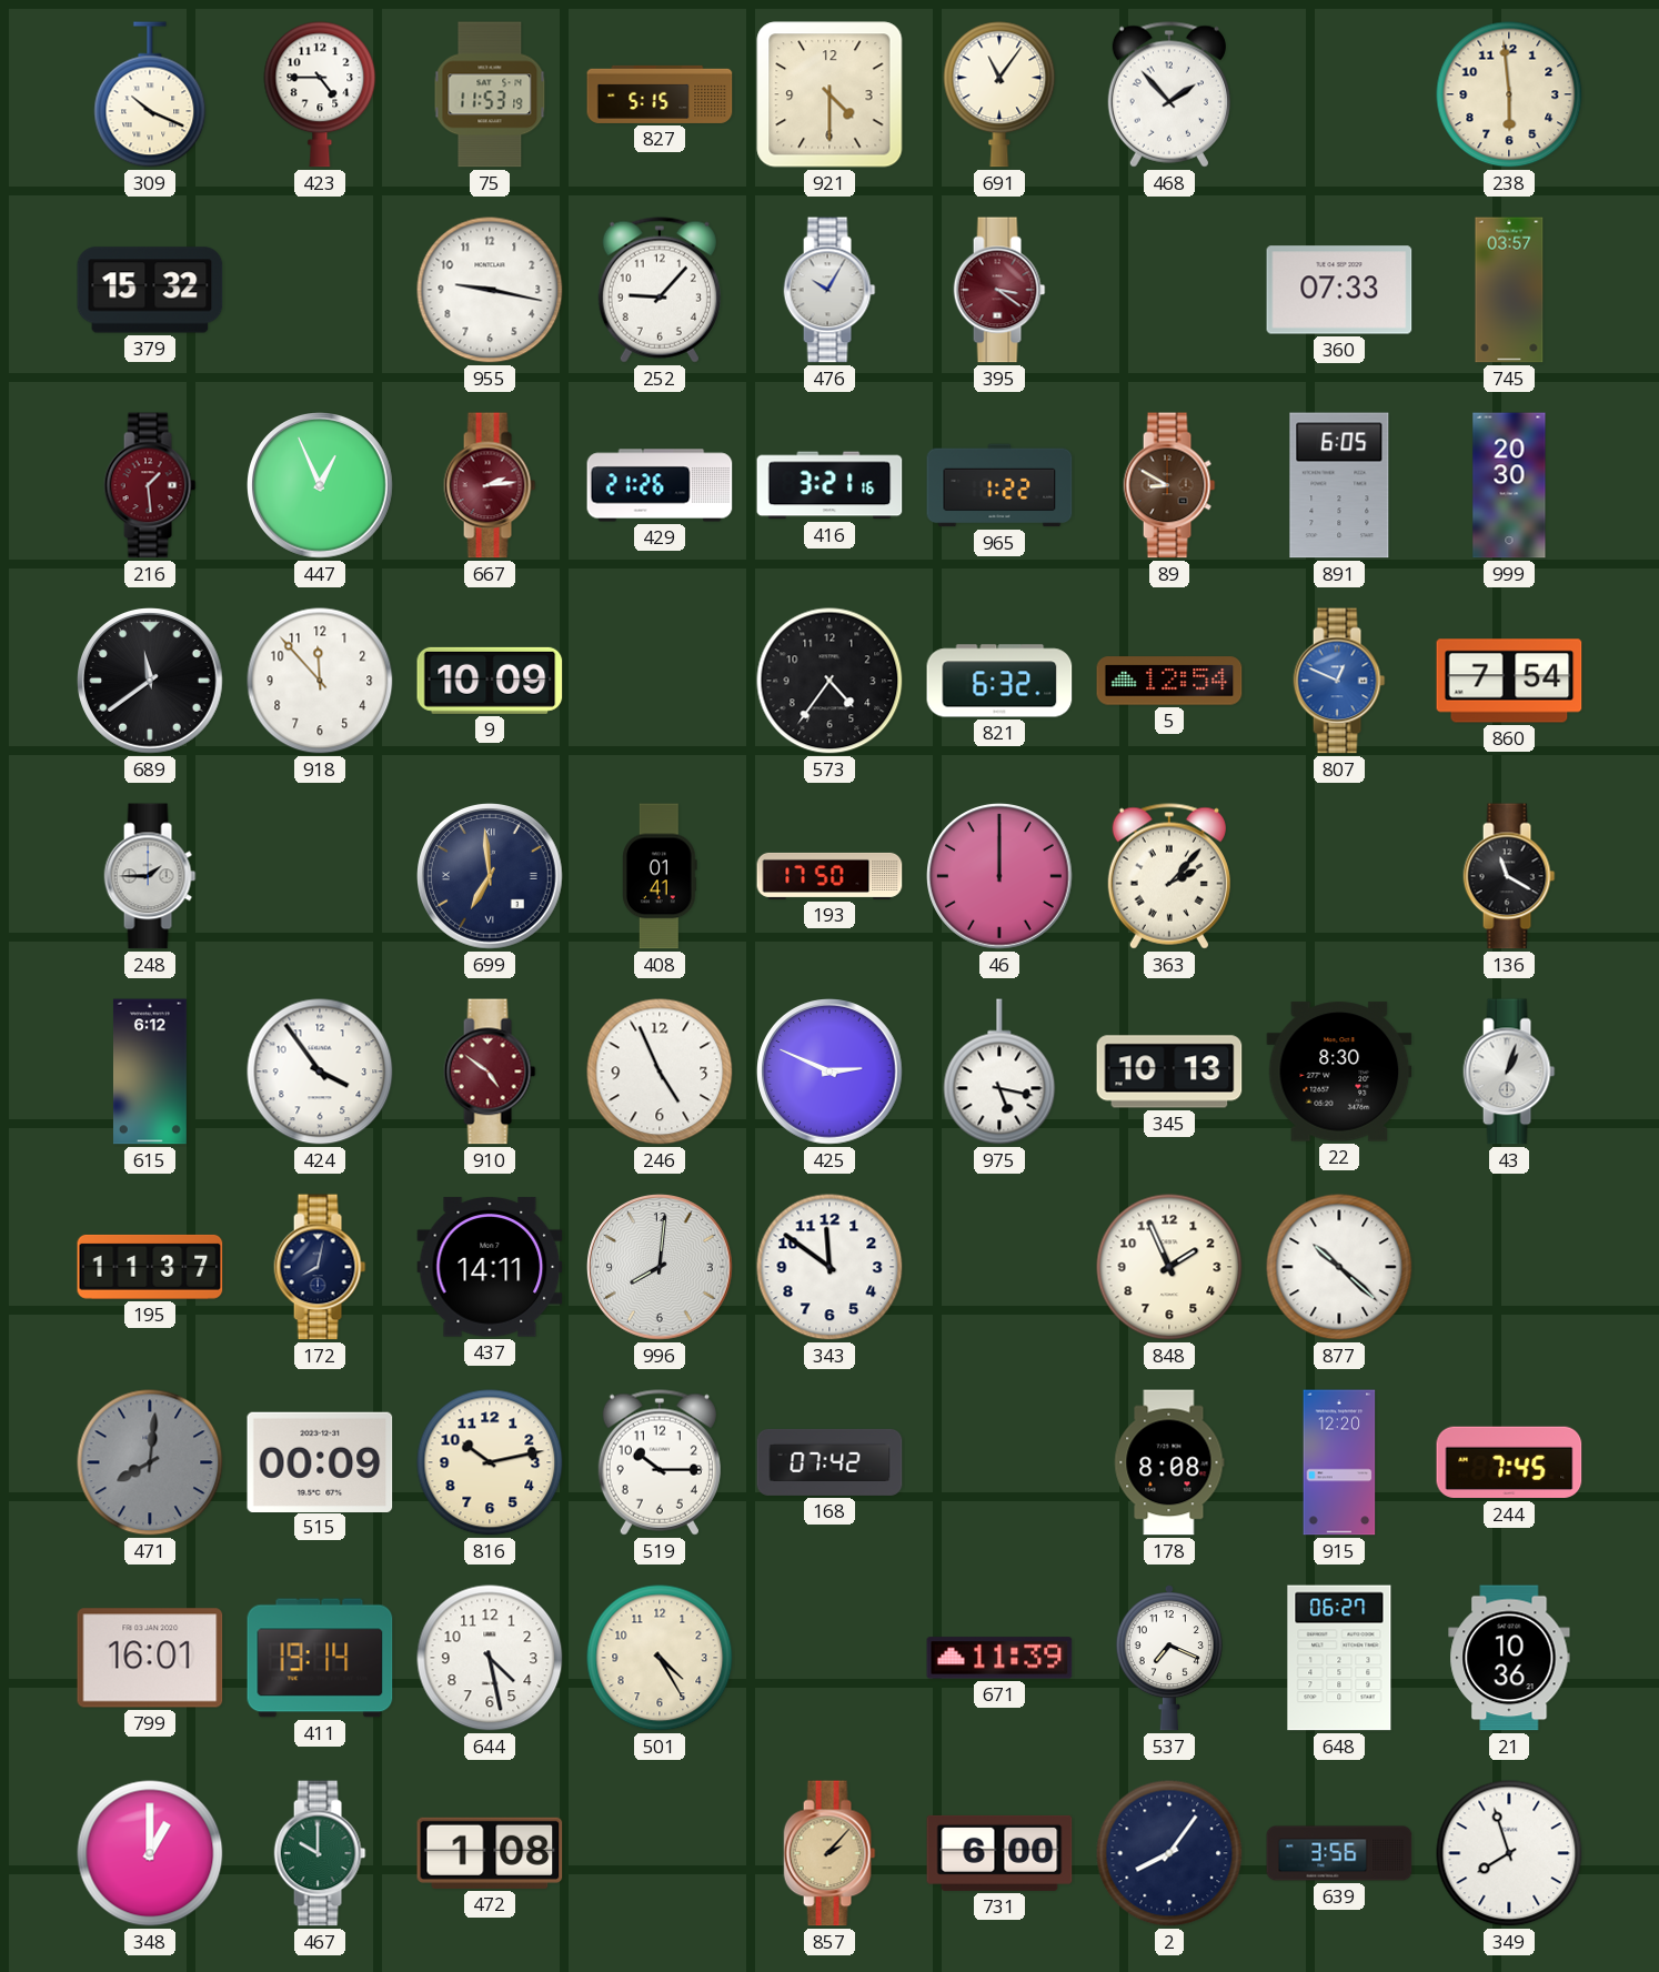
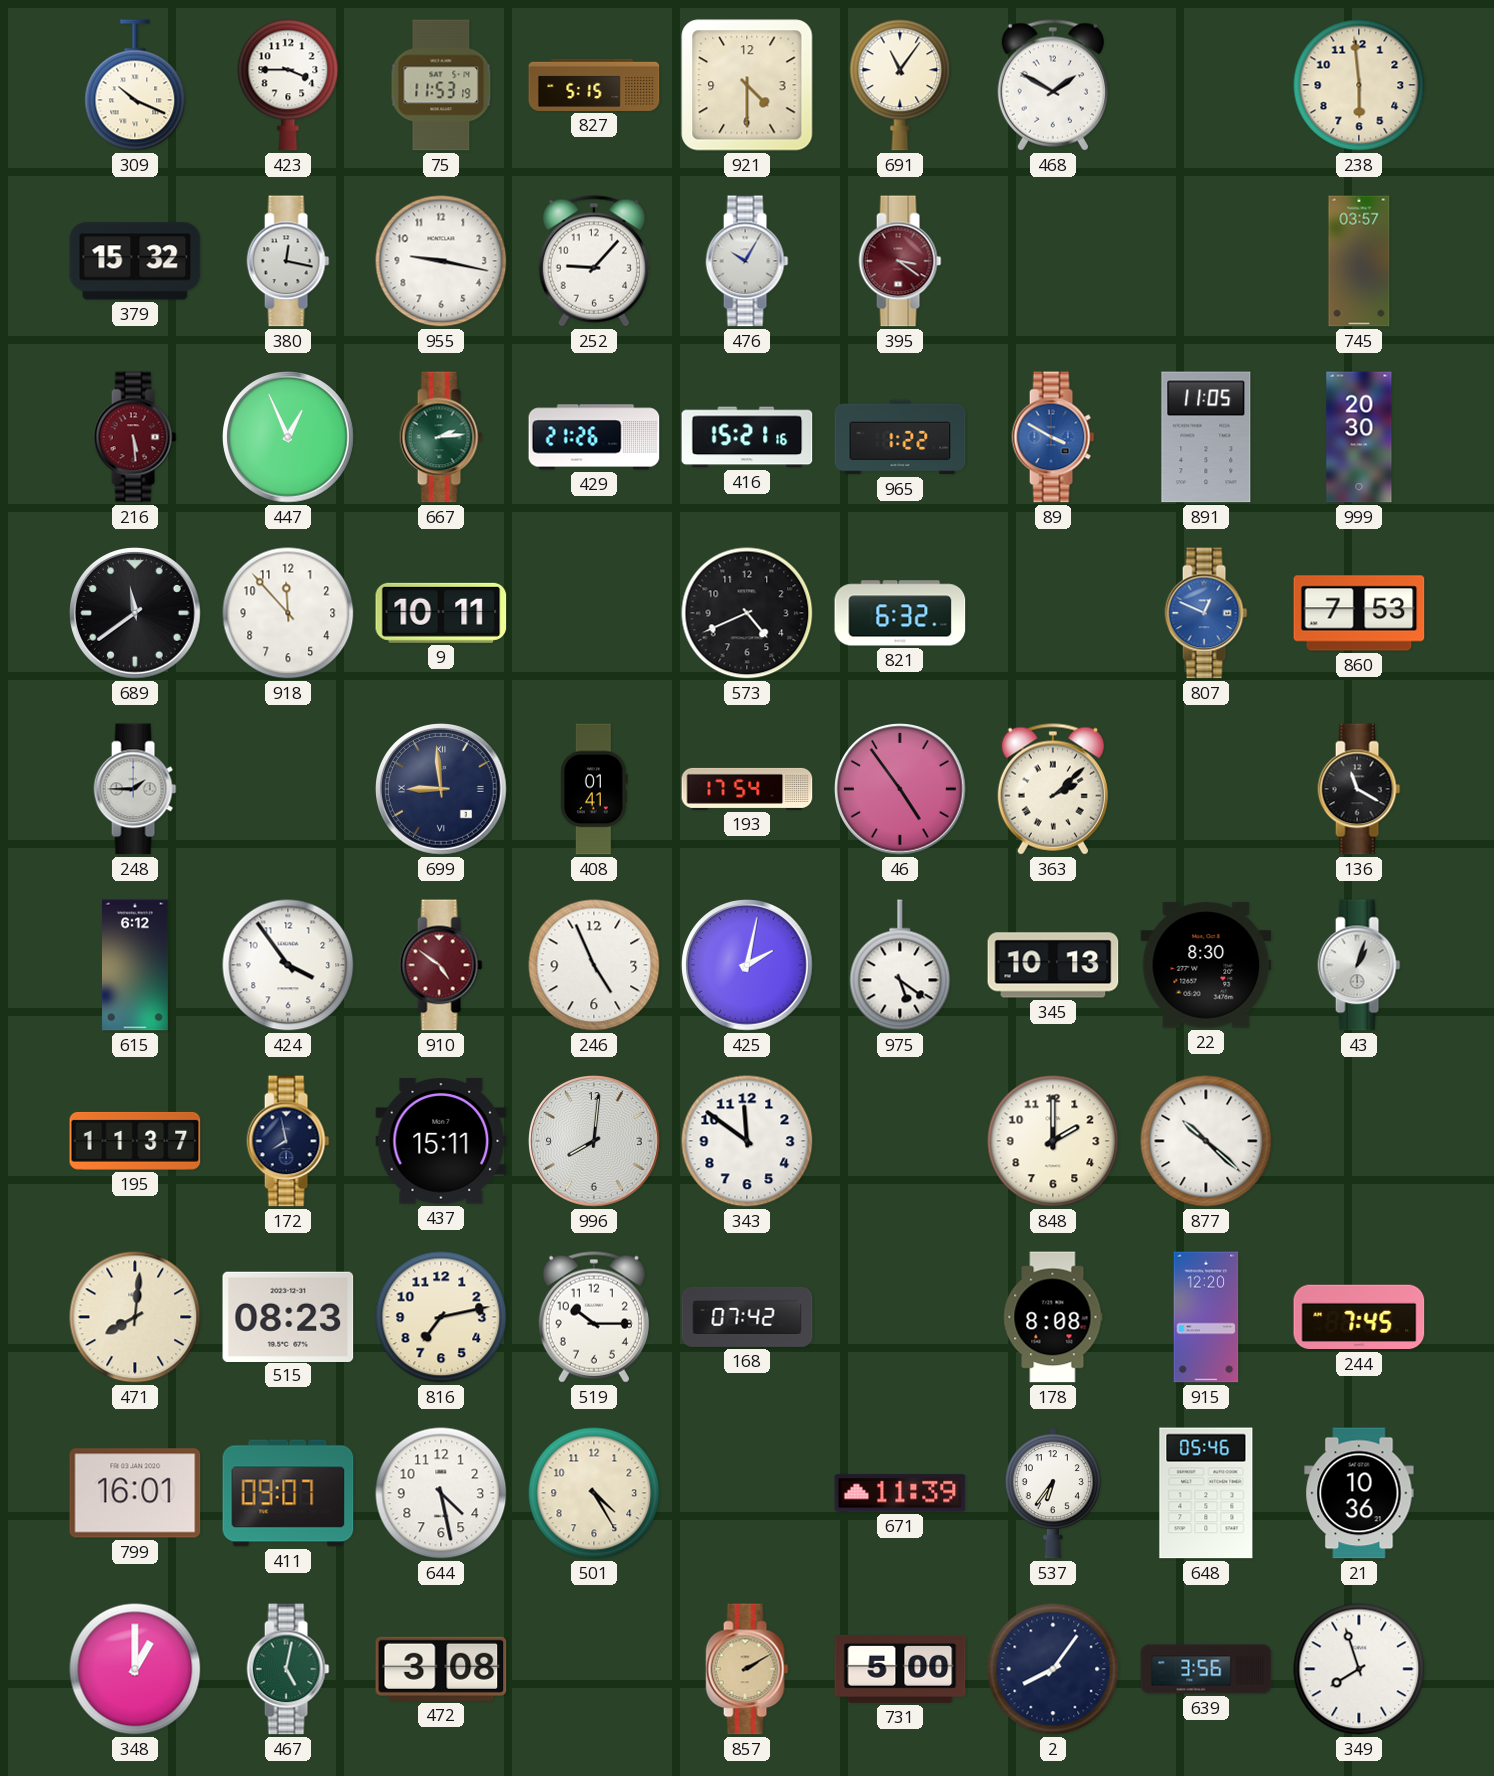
423: 4:45 -> 3:45
468: 1:53 -> 1:50
380: none -> 12:17
360: 07:33 -> none
216: 1:29 -> 5:29
667 dial: burgundy -> green
416: 3:21 -> 15:21
89: 8:50 -> 3:50
89 dial: brown -> blue
891: 6:05 -> 11:05
9: 10:09 -> 10:11
573: 4:36 -> 4:41
5: 12:54 -> none
860: 7:54 -> 7:53
699: 6:59 -> 8:59
193: 17:50 -> 17:54
46: 12:00 -> 4:54
363: 2:07 -> 2:08
425: 2:49 -> 2:02
975: 5:17 -> 5:21
172: 8:02 -> 7:58
437: 14:11 -> 15:11
848: 1:56 -> 2:00
471 dial: grey -> cream
515: 00:09 -> 08:23
816: 10:13 -> 7:13
411: 19:14 -> 09:07
537: 7:19 -> 6:36
648: 06:27 -> 05:46
467: 10:00 -> 5:02
472: 1:08 -> 3:08
857: 2:07 -> 2:10
731: 6:00 -> 5:00
